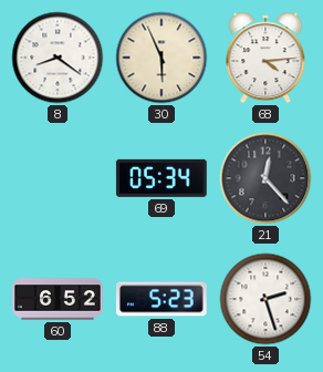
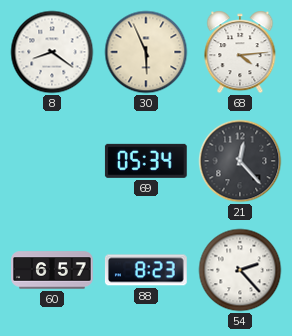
60: 6:52 -> 6:57
88: 5:23 -> 8:23
54: 2:27 -> 2:23
